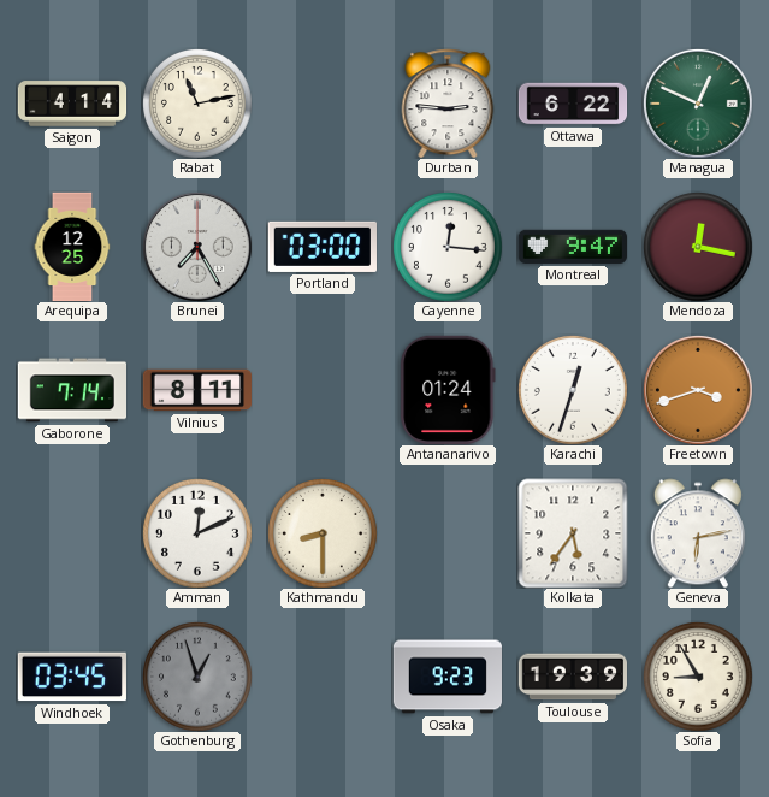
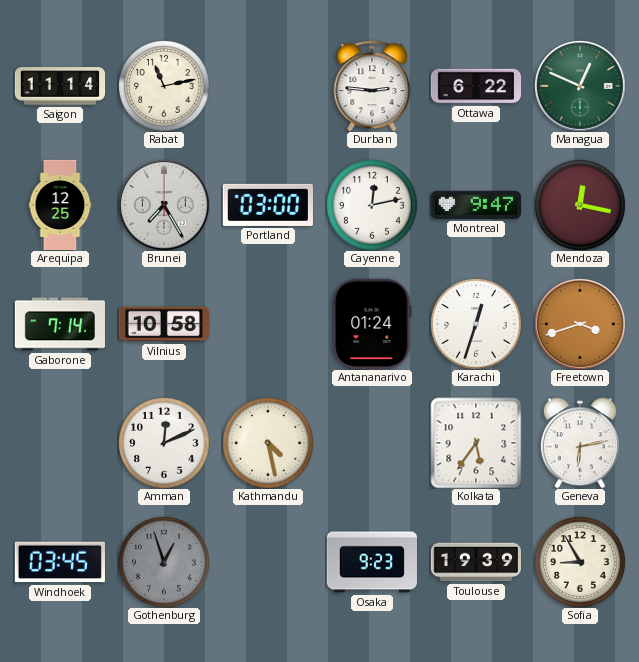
Saigon: 4:14 -> 11:14
Cayenne: 12:16 -> 12:13
Vilnius: 8:11 -> 10:58
Kathmandu: 8:30 -> 4:28
